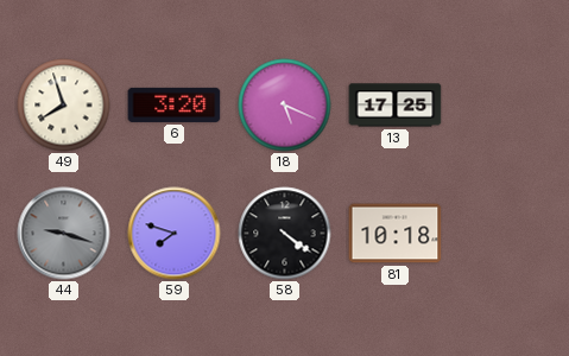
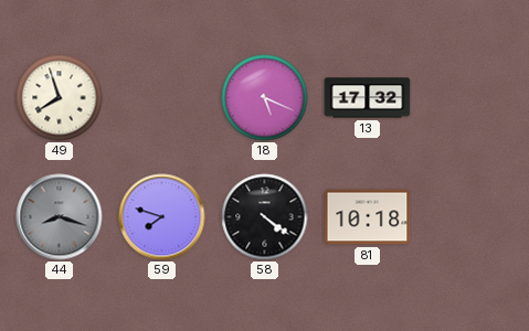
6: 3:20 -> none
13: 17:25 -> 17:32
44: 9:18 -> 8:18
